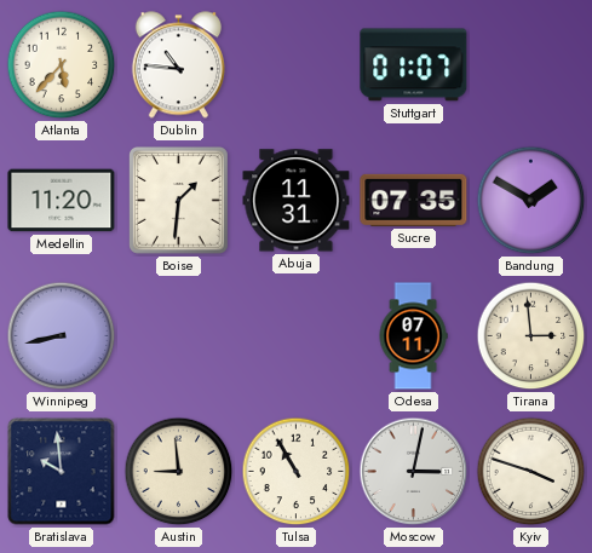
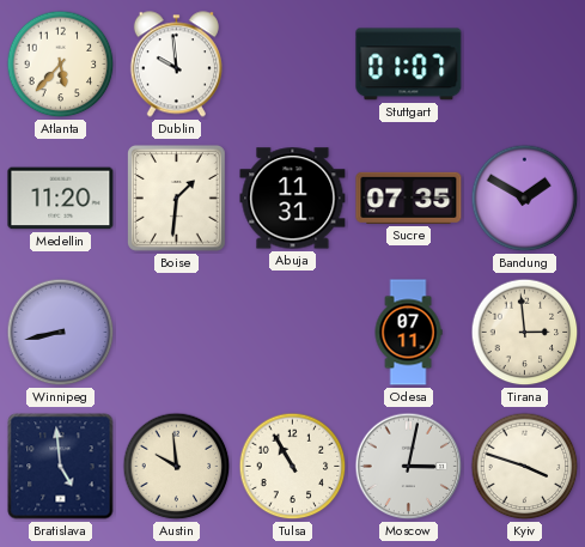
Dublin: 10:46 -> 9:59
Bratislava: 9:59 -> 4:59
Austin: 8:59 -> 9:59
